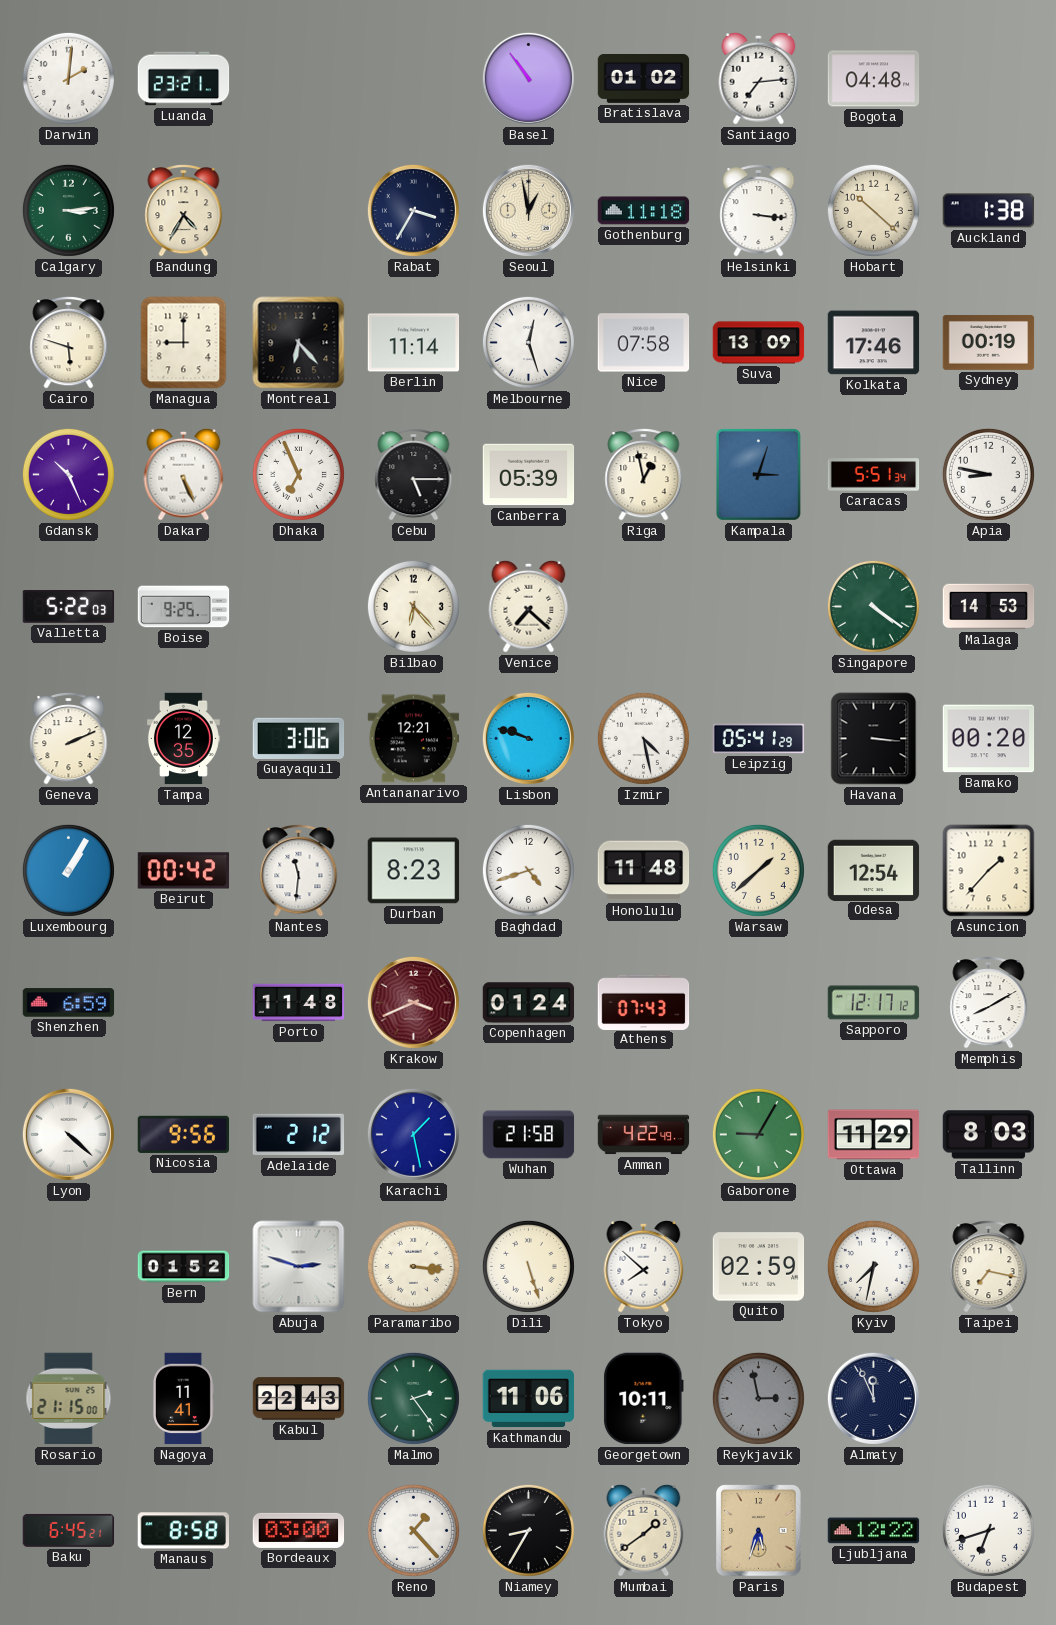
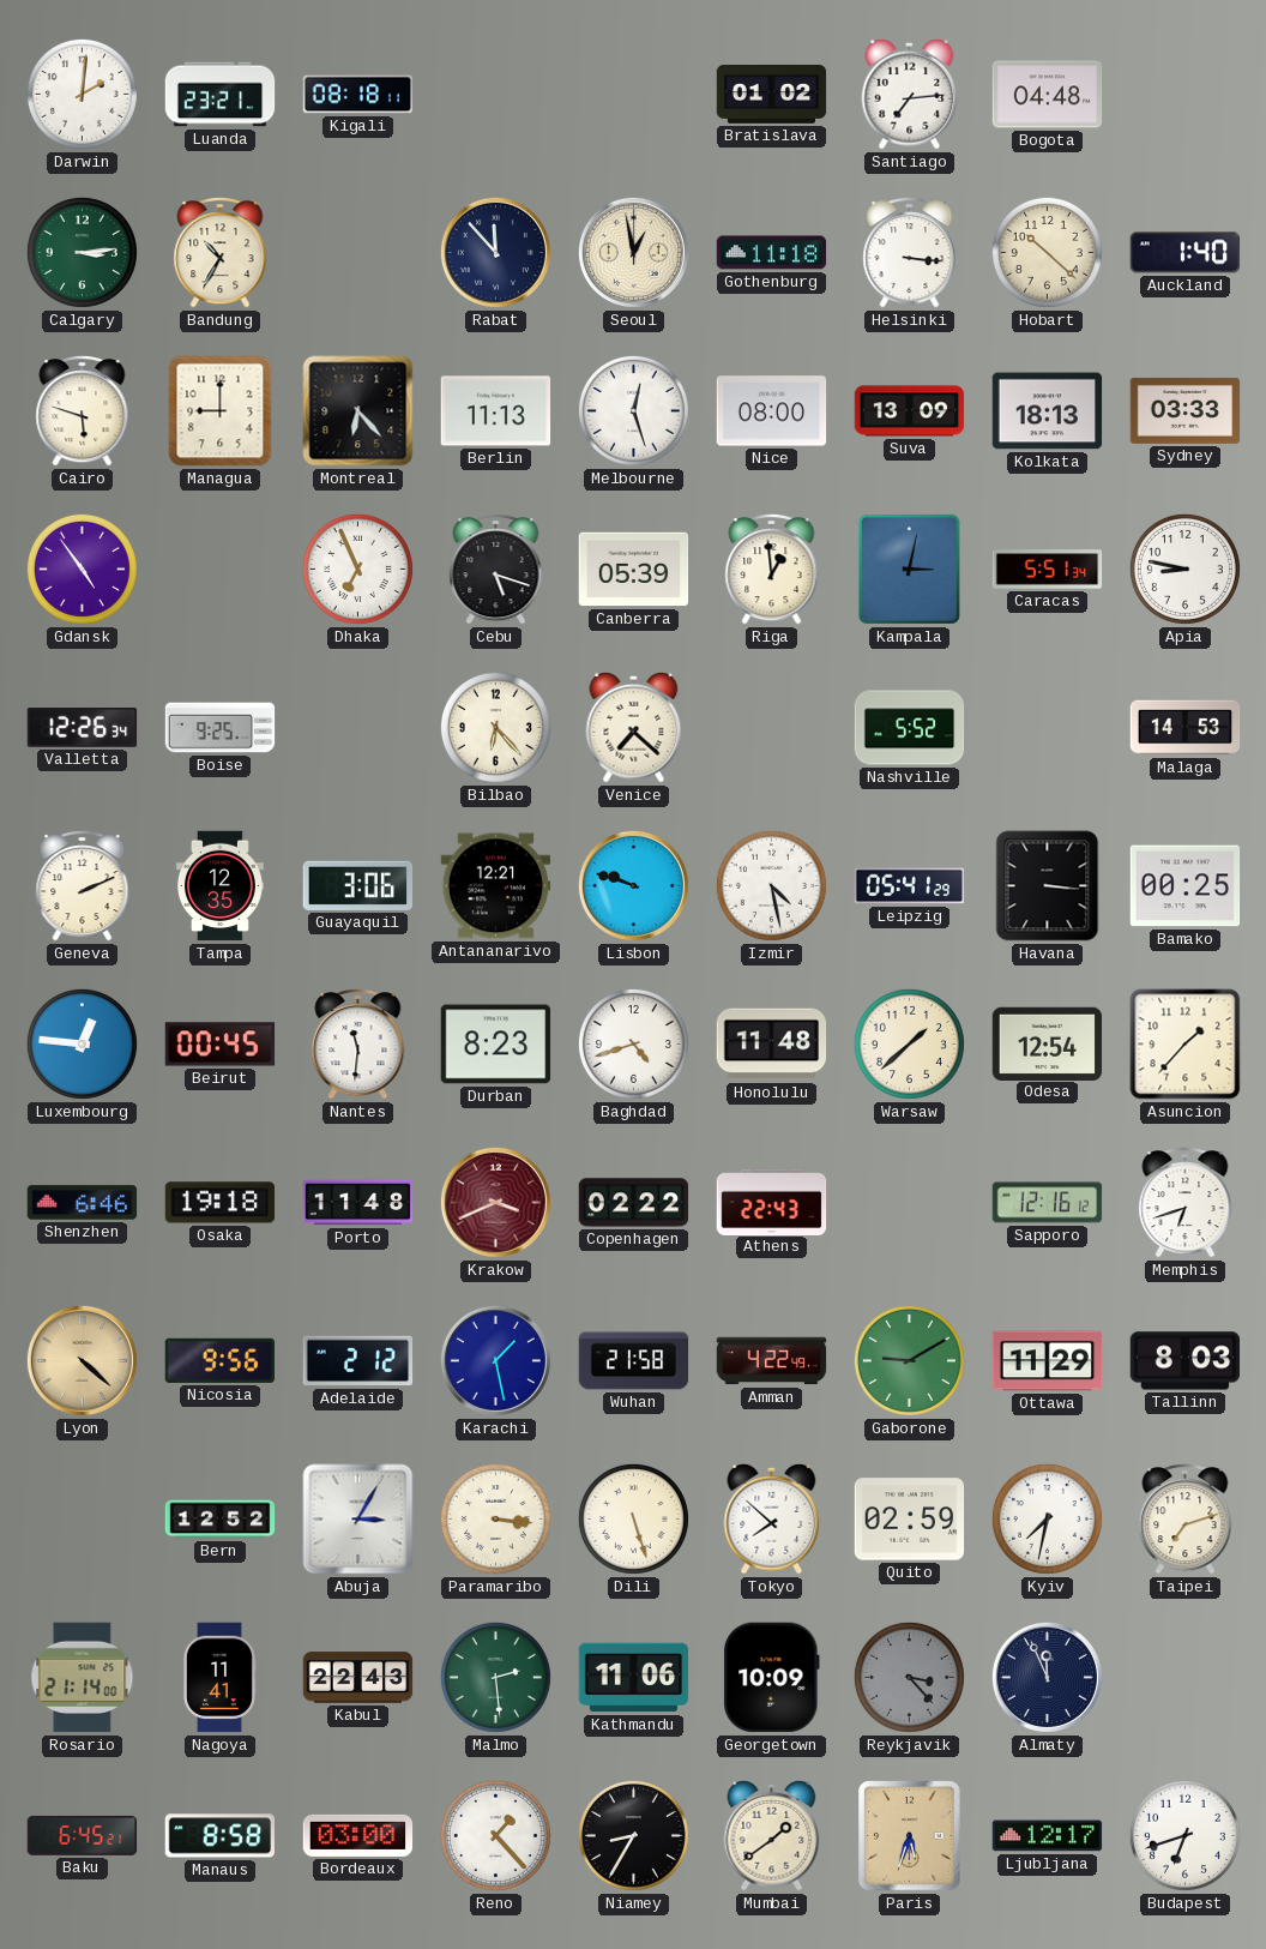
Kigali: none -> 08:18
Basel: 10:54 -> none
Bandung: 4:35 -> 10:35
Rabat: 3:35 -> 11:53
Auckland: 1:38 -> 1:40
Berlin: 11:14 -> 11:13
Nice: 07:58 -> 08:00
Kolkata: 17:46 -> 18:13
Sydney: 00:19 -> 03:33
Gdansk: 10:26 -> 4:54
Dakar: 5:26 -> none
Cebu: 5:15 -> 5:18
Riga: 12:58 -> 12:59
Kampala: 3:03 -> 3:02
Valletta: 5:22 -> 12:26
Nashville: none -> 5:52
Singapore: 4:21 -> none
Bamako: 00:20 -> 00:25
Luxembourg: 1:05 -> 12:46
Beirut: 00:42 -> 00:45
Shenzhen: 6:59 -> 6:46
Osaka: none -> 19:18
Copenhagen: 01:24 -> 02:22
Athens: 07:43 -> 22:43
Sapporo: 12:17 -> 12:16
Memphis: 8:10 -> 6:42
Lyon dial: white -> champagne
Gaborone: 9:05 -> 9:10
Bern: 01:52 -> 12:52
Abuja: 2:48 -> 3:05
Taipei: 7:17 -> 7:12
Rosario: 21:15 -> 21:14
Malmo: 2:24 -> 2:29
Georgetown: 10:11 -> 10:09
Reykjavik: 2:58 -> 3:23
Ljubljana: 12:22 -> 12:17
